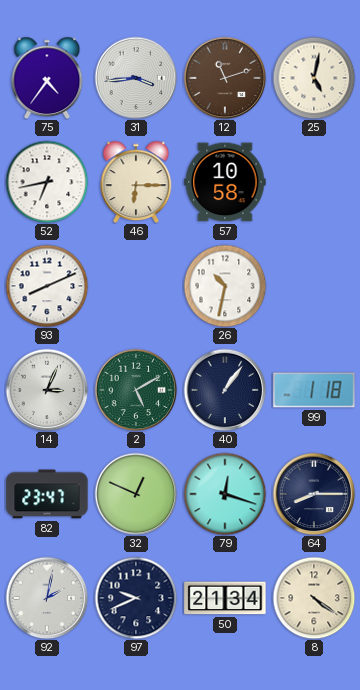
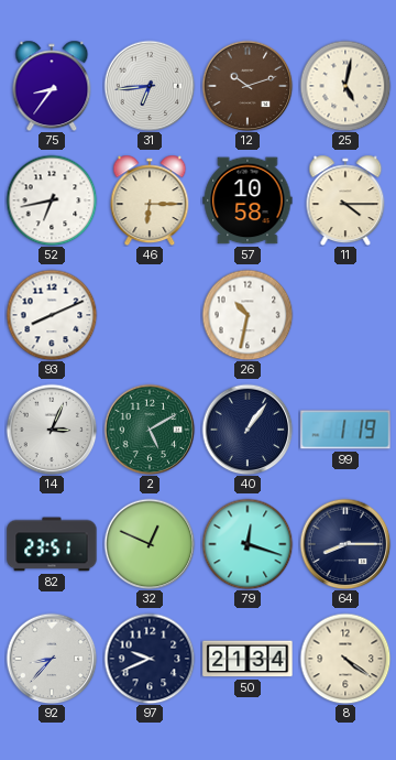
75: 4:36 -> 8:36
31: 3:44 -> 6:44
12: 11:12 -> 10:12
11: none -> 4:15
99: 1:18 -> 1:19
82: 23:47 -> 23:51
92: 2:02 -> 8:37
